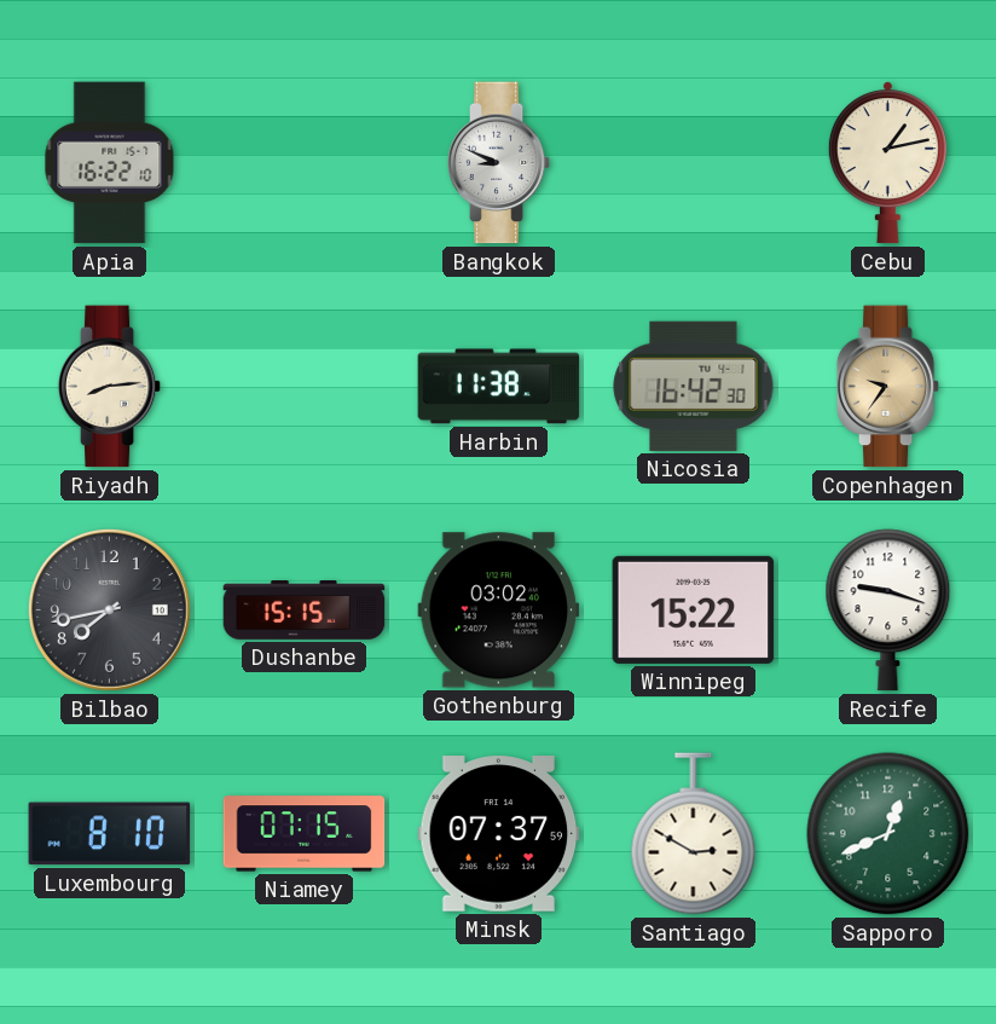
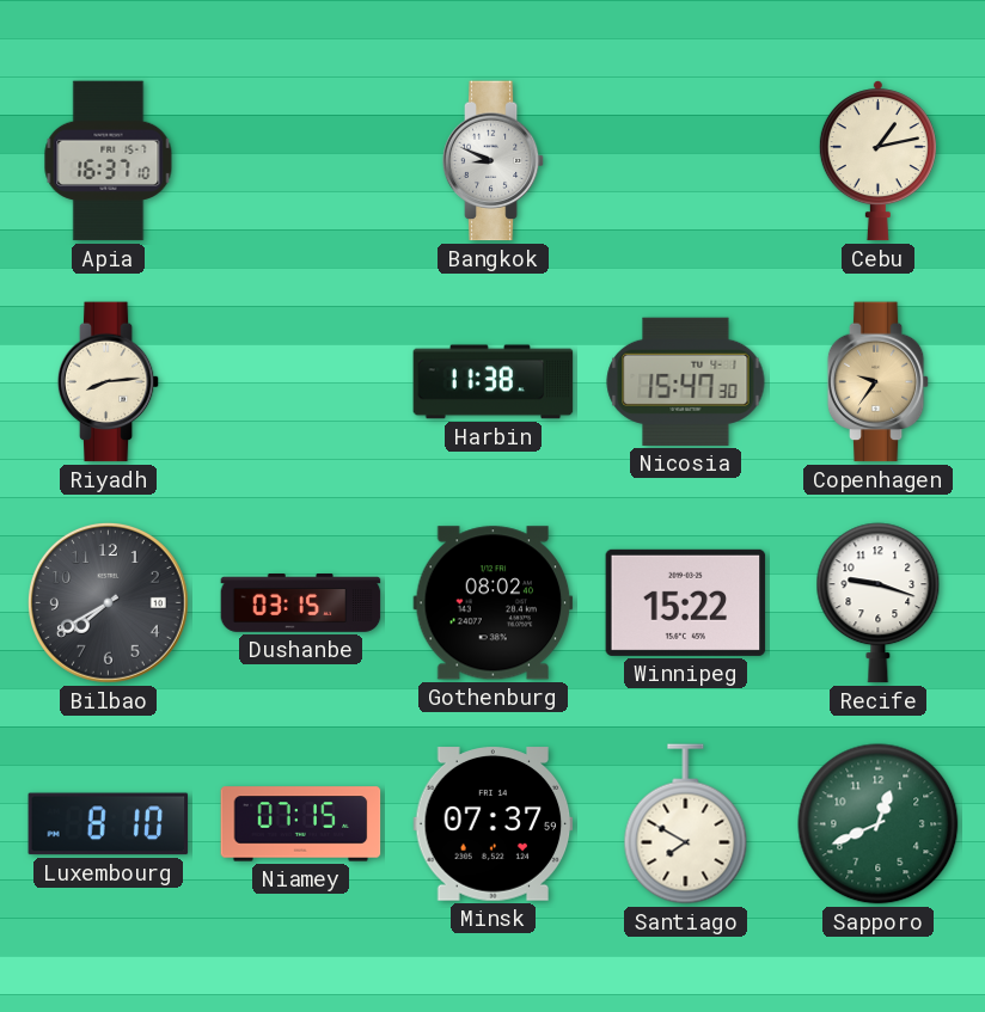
Apia: 16:22 -> 16:37
Nicosia: 16:42 -> 15:47
Bilbao: 7:43 -> 7:40
Dushanbe: 15:15 -> 03:15
Gothenburg: 03:02 -> 08:02
Santiago: 2:50 -> 7:50
